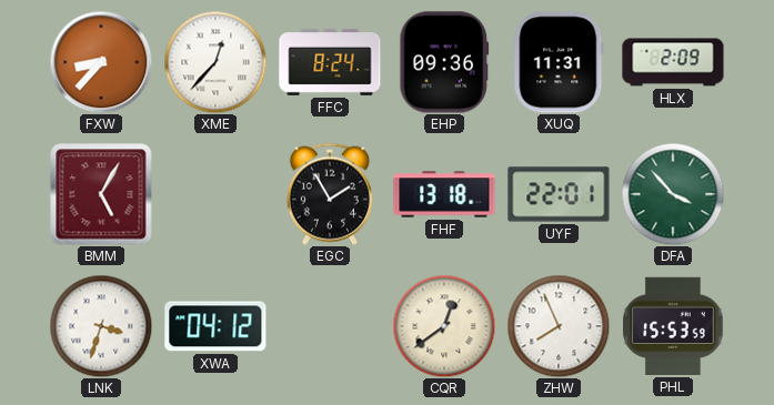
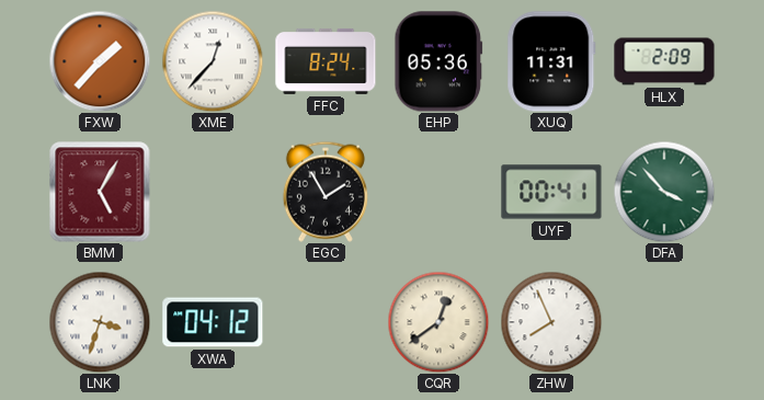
FXW: 8:37 -> 1:37
EHP: 09:36 -> 05:36
FHF: 13:18 -> none
UYF: 22:01 -> 00:41
PHL: 15:53 -> none
